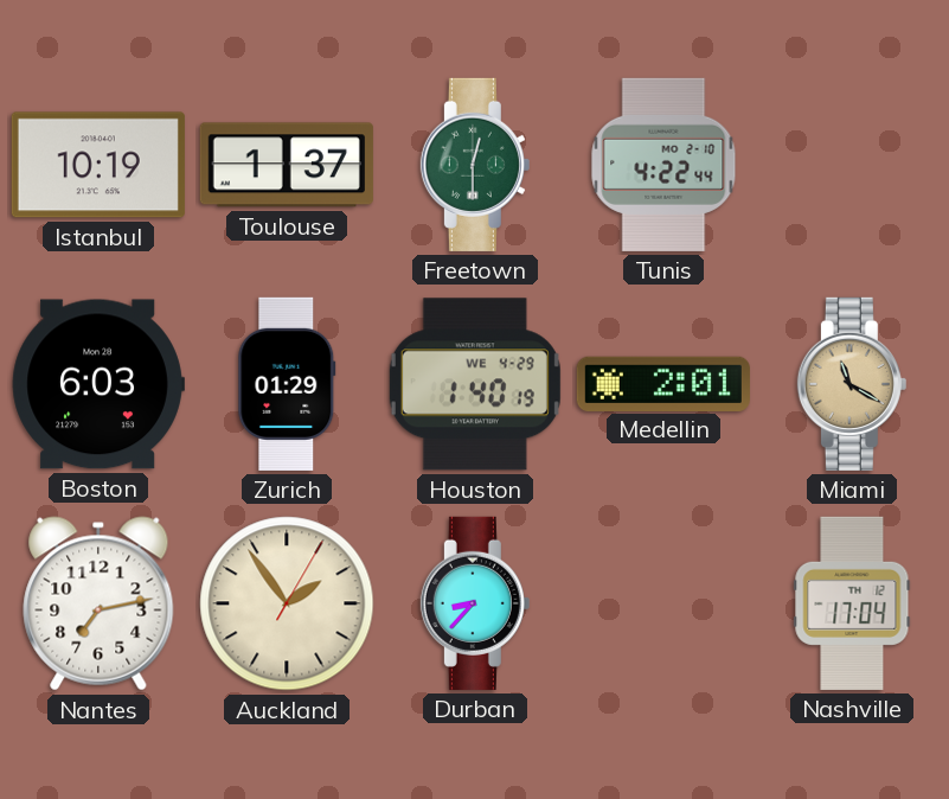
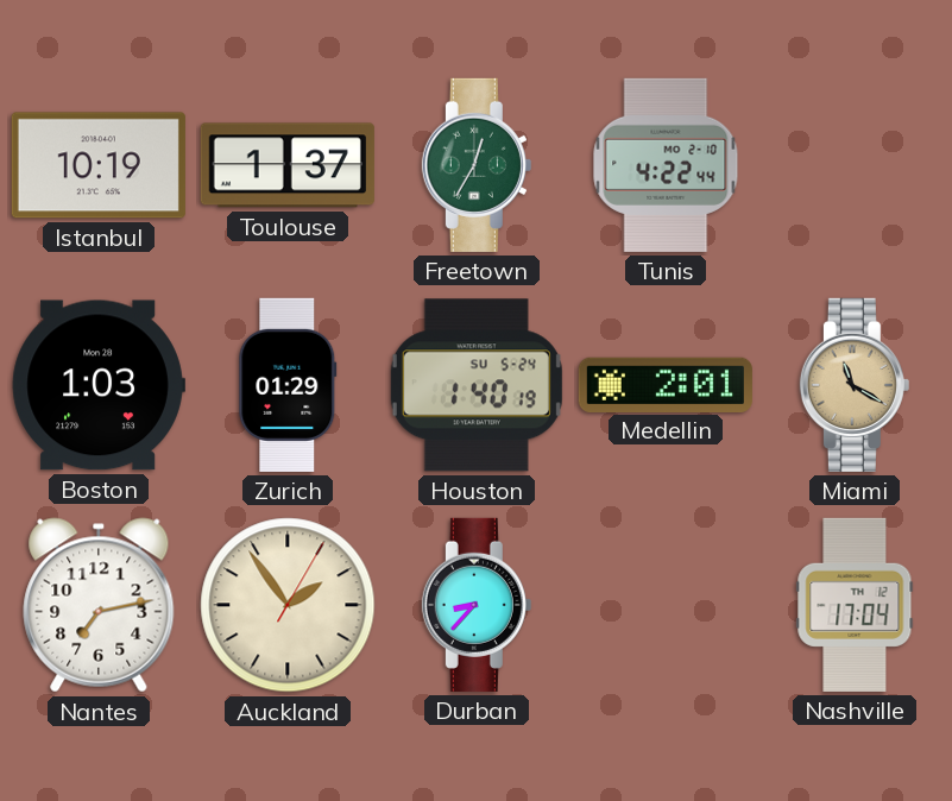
Freetown: 12:30 -> 12:35
Boston: 6:03 -> 1:03
Houston date: WE 4-29 -> SU 5-24
